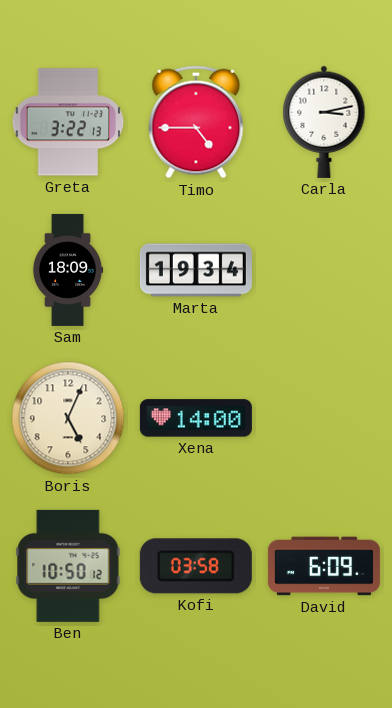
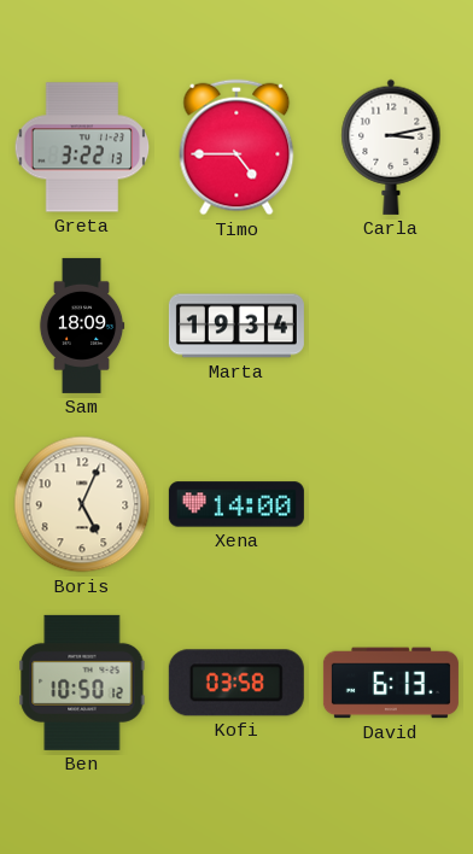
David: 6:09 -> 6:13
